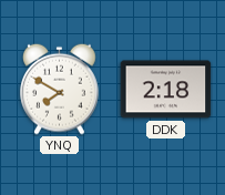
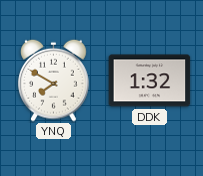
DDK: 2:18 -> 1:32
